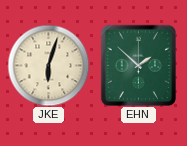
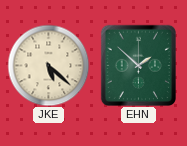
JKE: 6:03 -> 5:22
